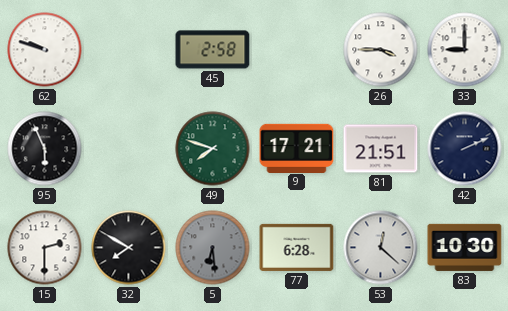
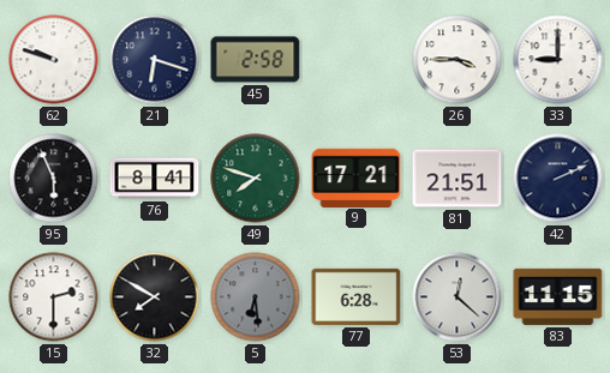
21: none -> 6:18
76: none -> 8:41
83: 10:30 -> 11:15
